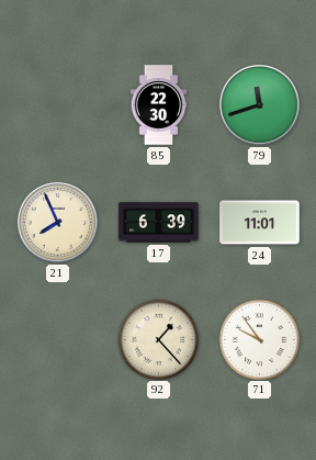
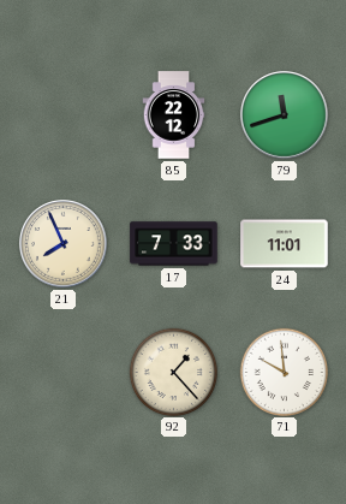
85: 22:30 -> 22:12
17: 6:39 -> 7:33
71: 9:54 -> 9:59
